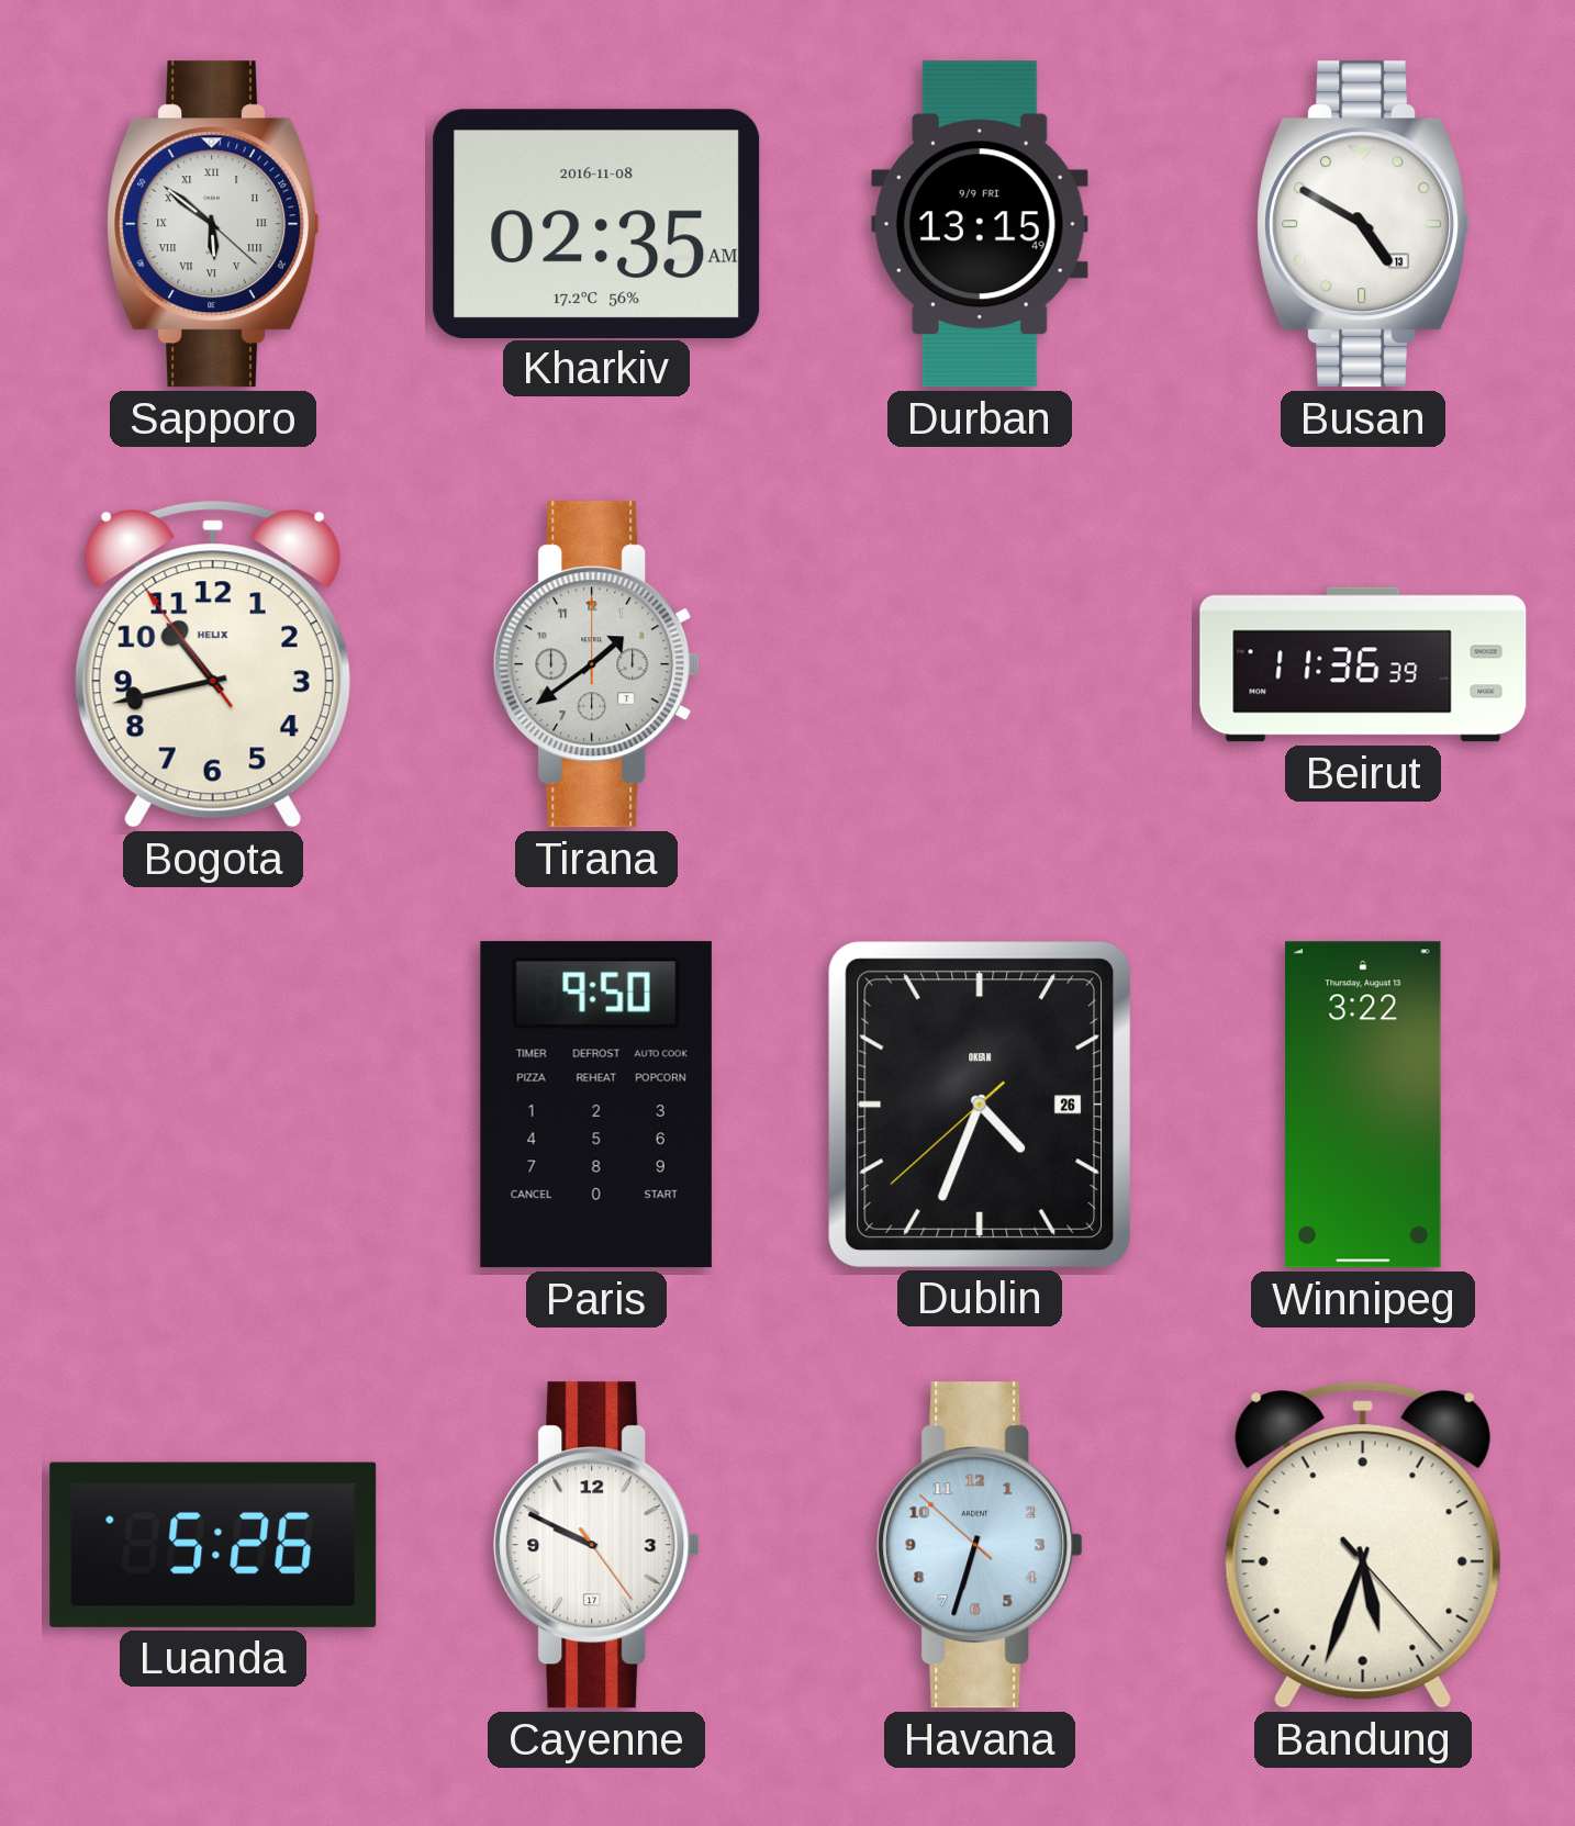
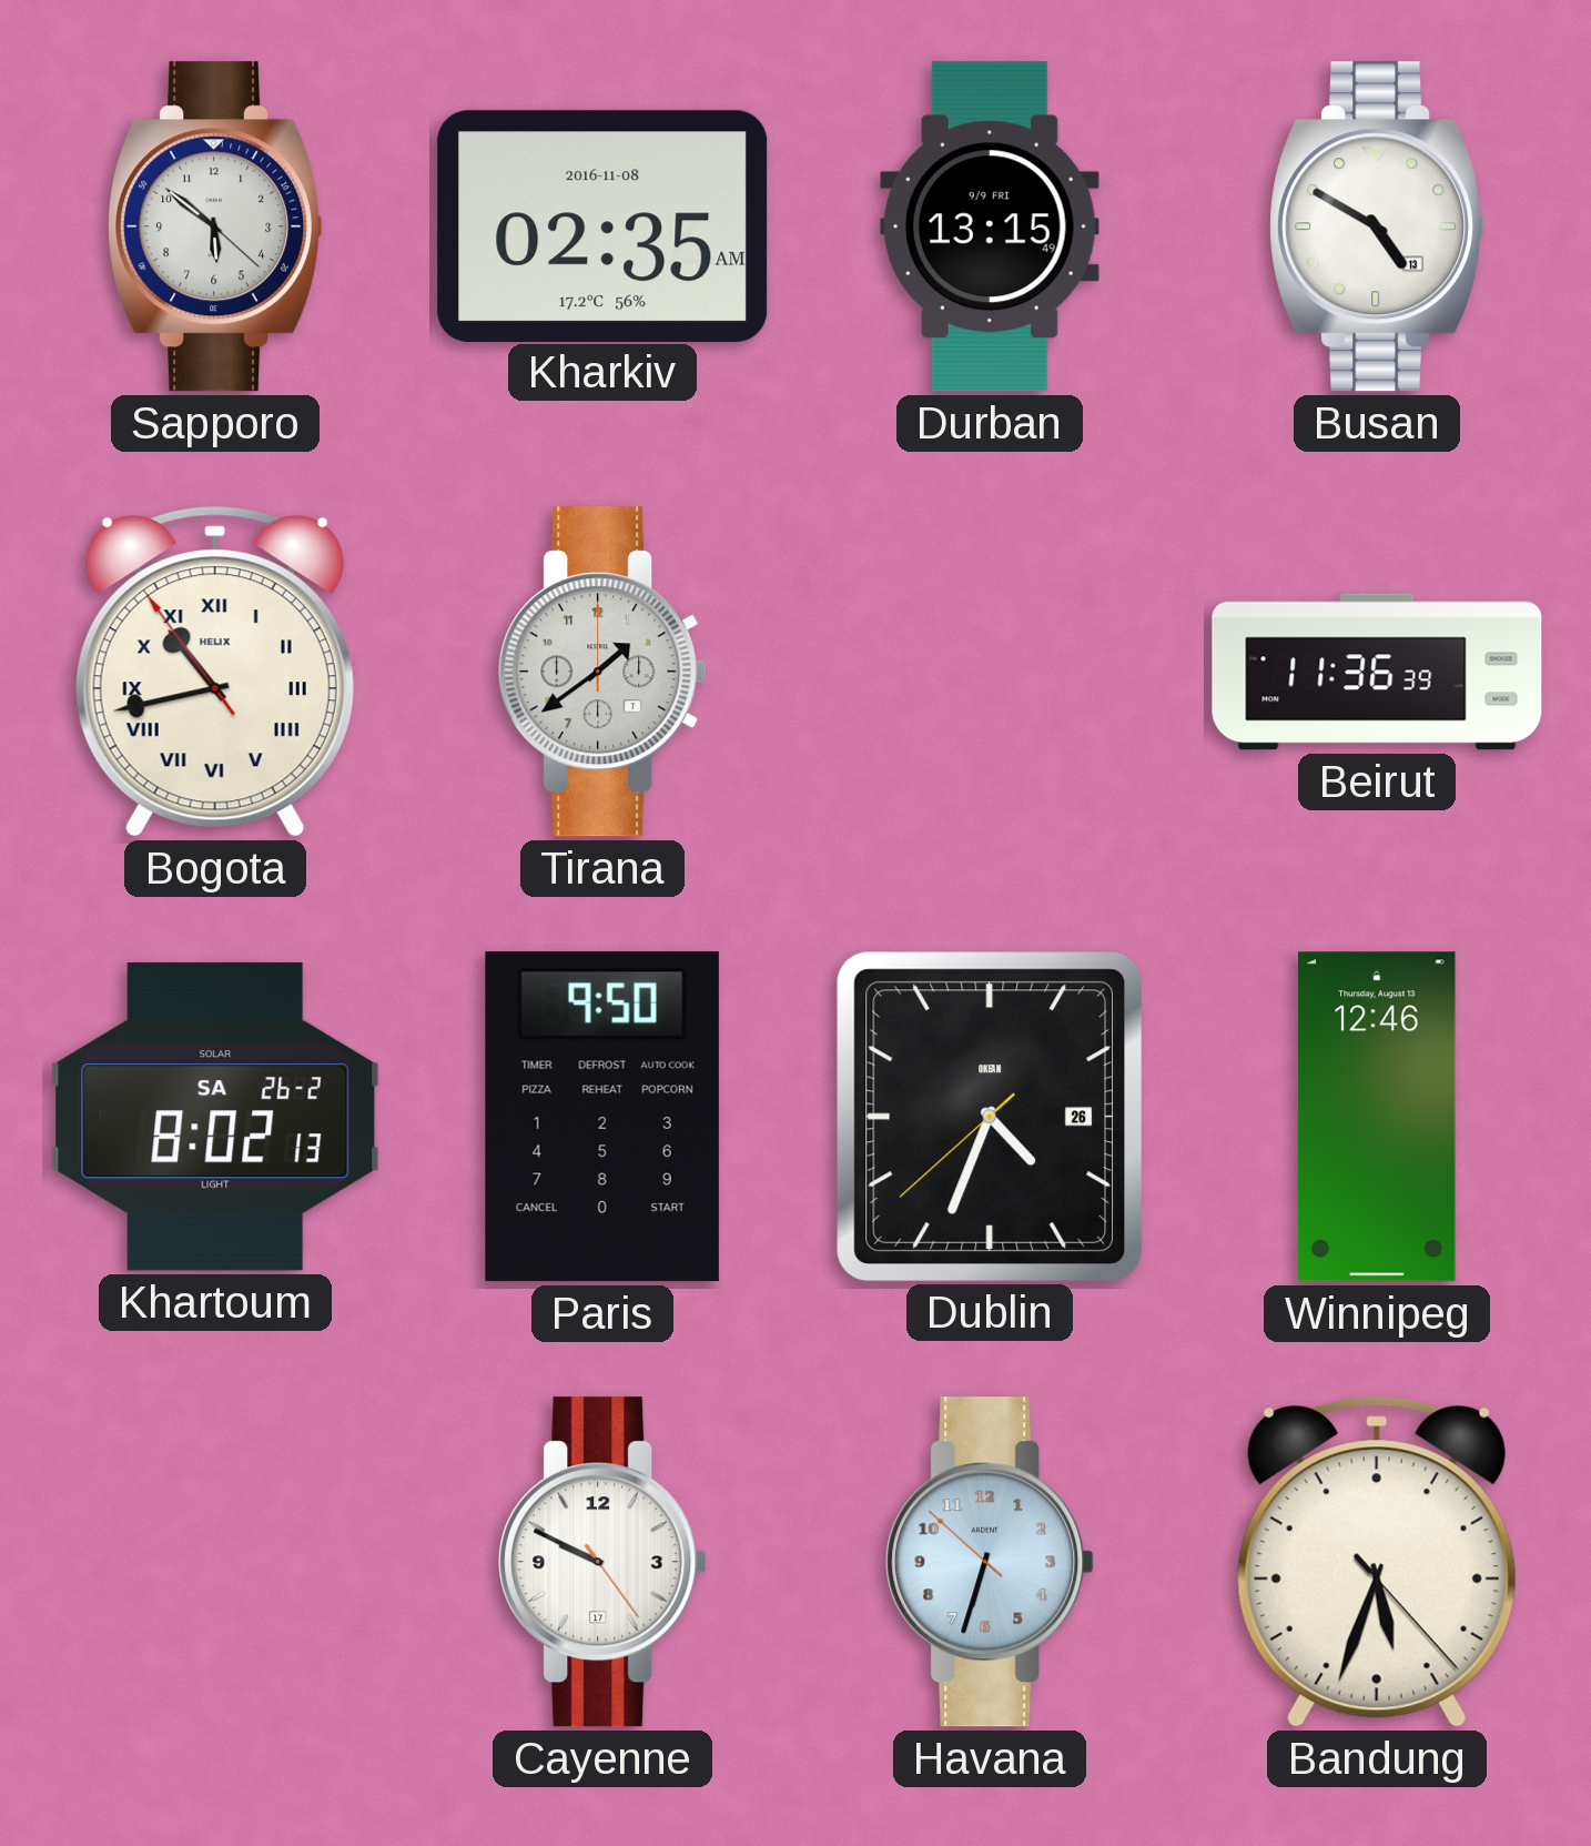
Sapporo numerals: Roman -> Arabic
Bogota numerals: Arabic -> Roman
Khartoum: none -> 8:02
Winnipeg: 3:22 -> 12:46
Luanda: 5:26 -> none
